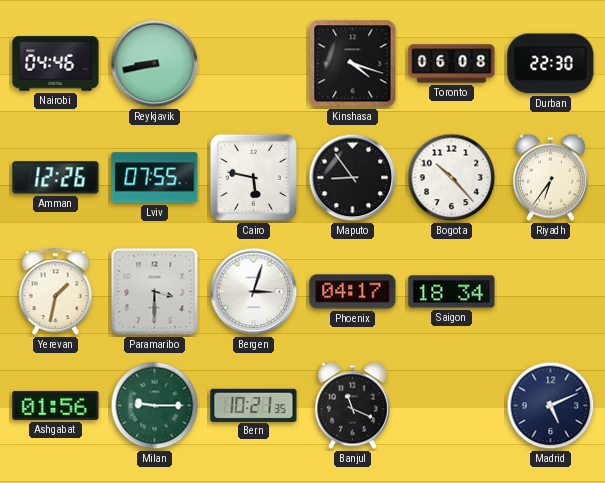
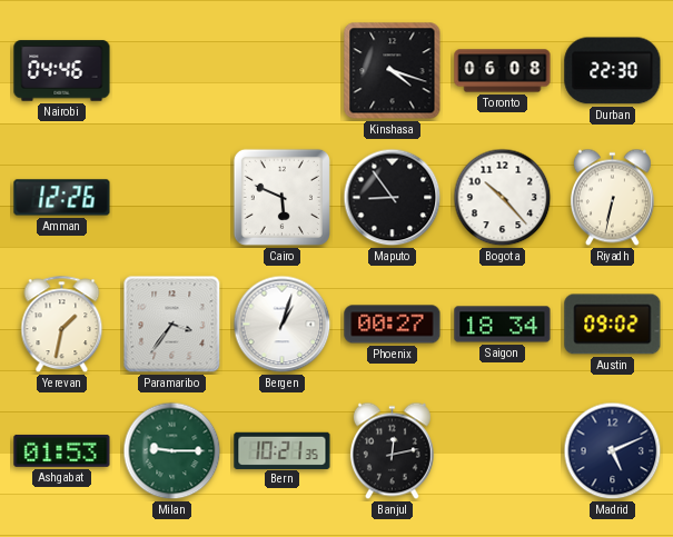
Reykjavik: 8:43 -> none
Lviv: 07:55 -> none
Cairo: 5:47 -> 5:49
Riyadh: 6:36 -> 6:32
Paramaribo: 3:30 -> 3:36
Bergen: 3:03 -> 1:03
Phoenix: 04:17 -> 00:27
Austin: none -> 09:02
Ashgabat: 01:56 -> 01:53
Banjul: 11:19 -> 12:13
